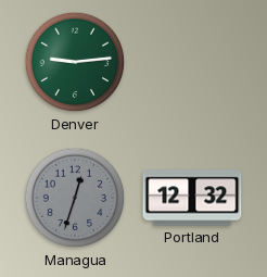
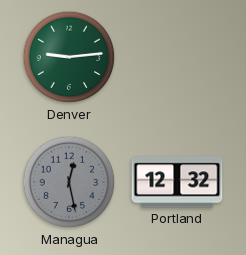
Managua: 12:33 -> 12:28
